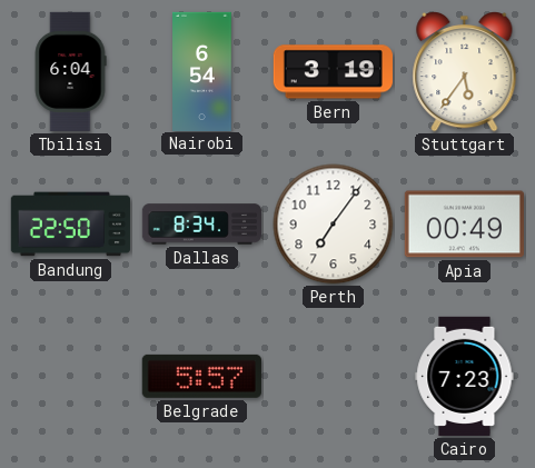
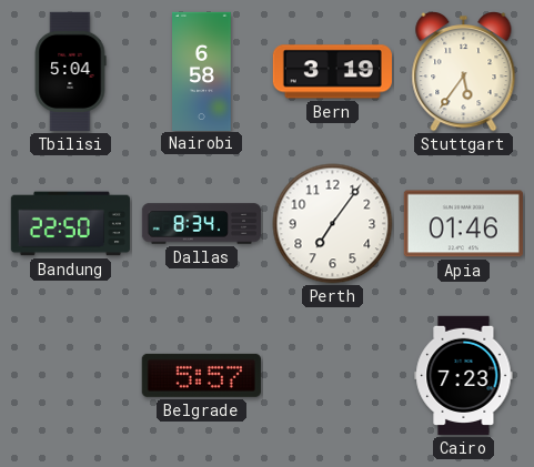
Tbilisi: 6:04 -> 5:04
Nairobi: 6:54 -> 6:58
Apia: 00:49 -> 01:46
